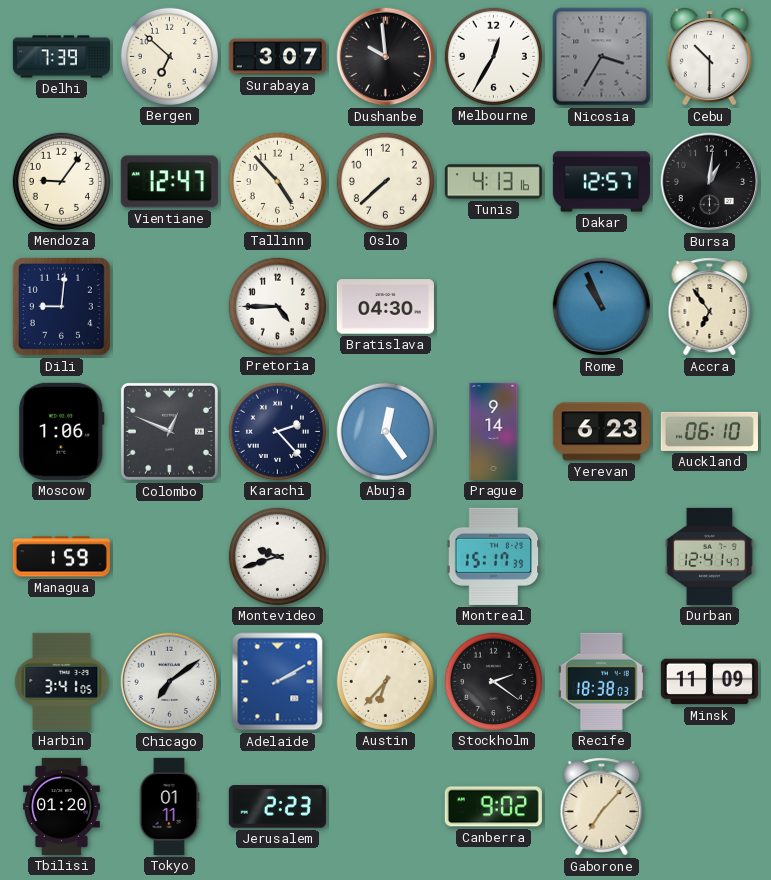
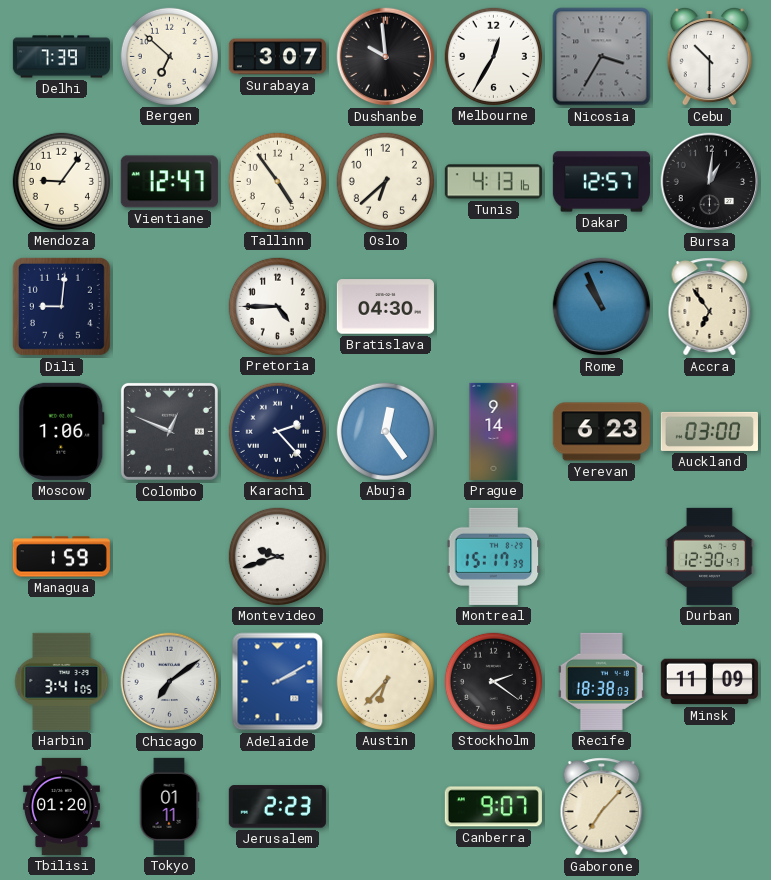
Tallinn: 4:53 -> 4:54
Oslo: 7:38 -> 6:38
Auckland: 06:10 -> 03:00
Durban: 12:41 -> 12:30
Canberra: 9:02 -> 9:07
